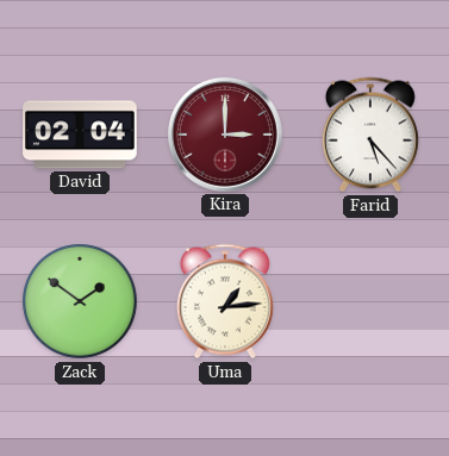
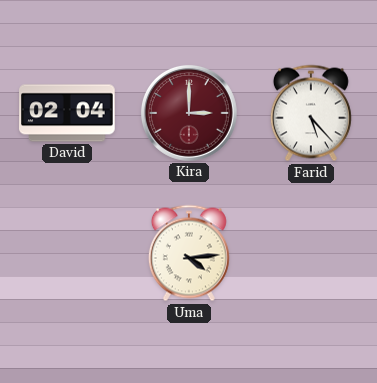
Zack: 1:51 -> none
Uma: 1:14 -> 4:14
